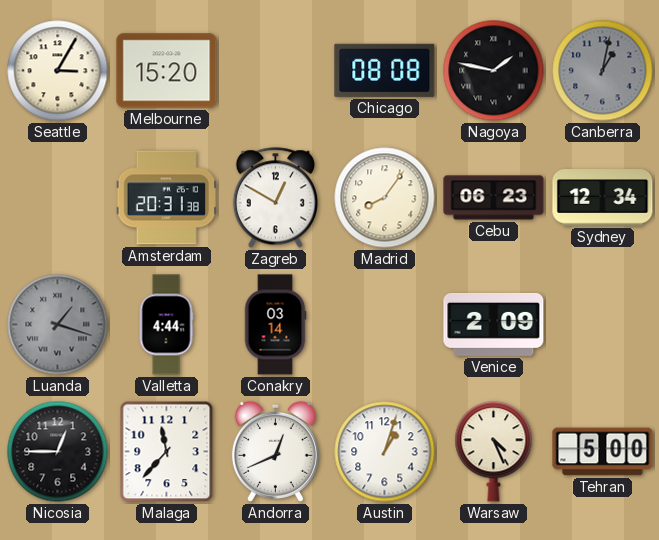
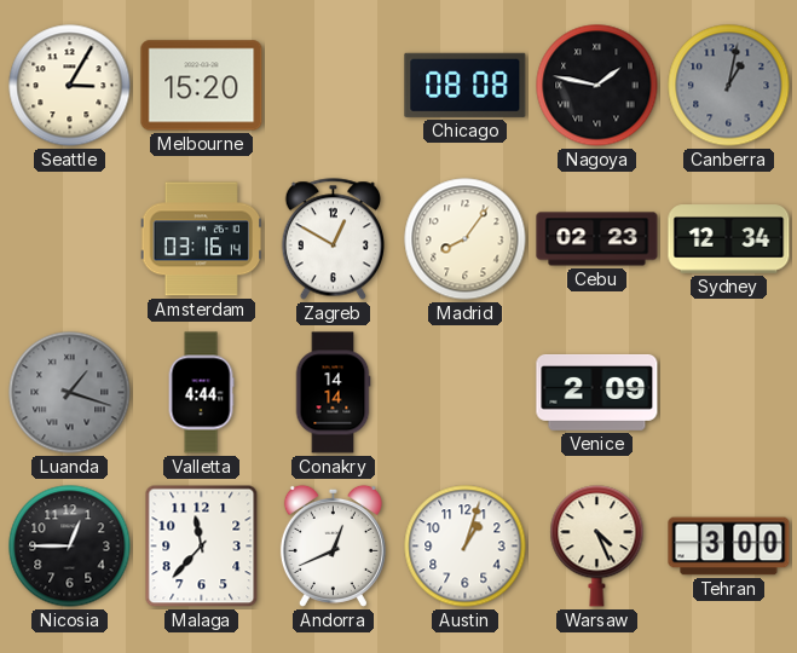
Amsterdam: 20:31 -> 03:16
Cebu: 06:23 -> 02:23
Conakry: 03:14 -> 14:14
Tehran: 5:00 -> 3:00
